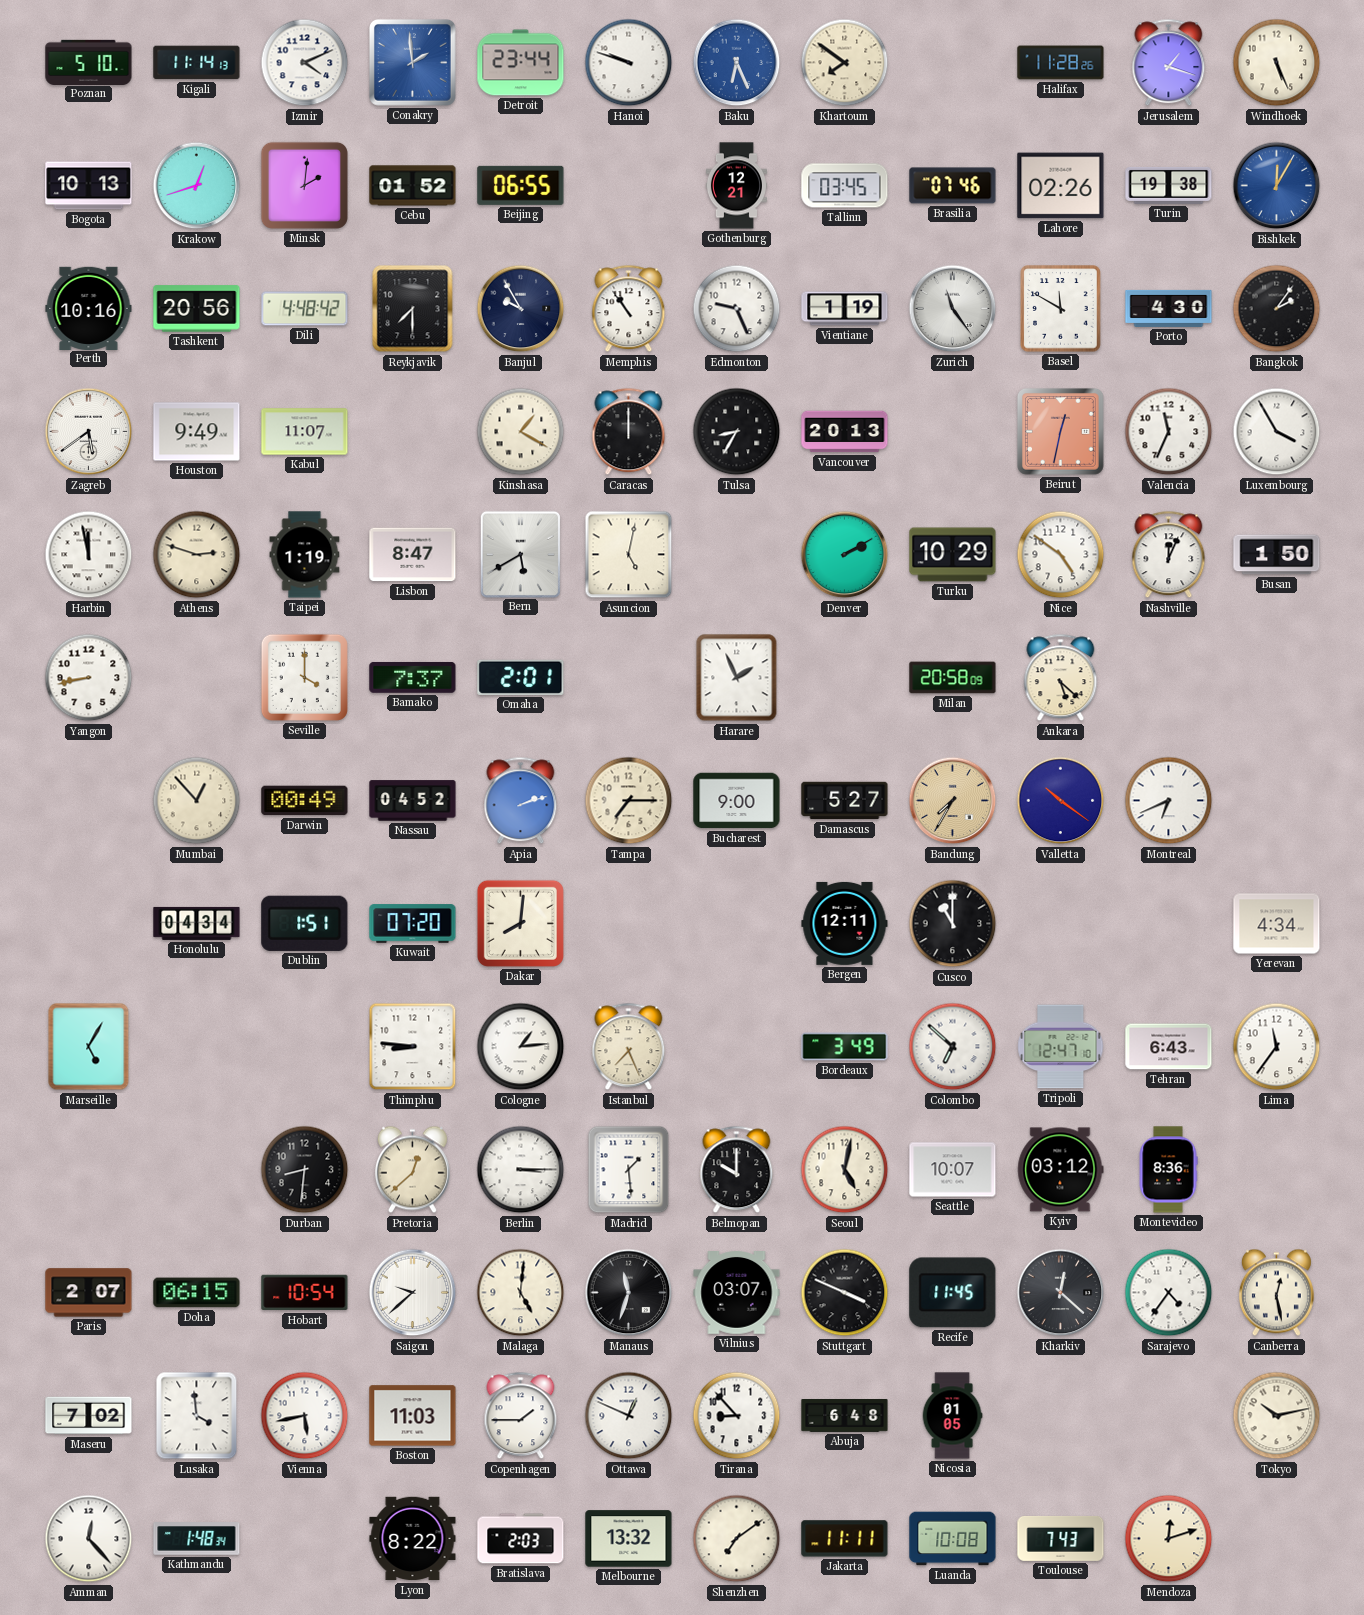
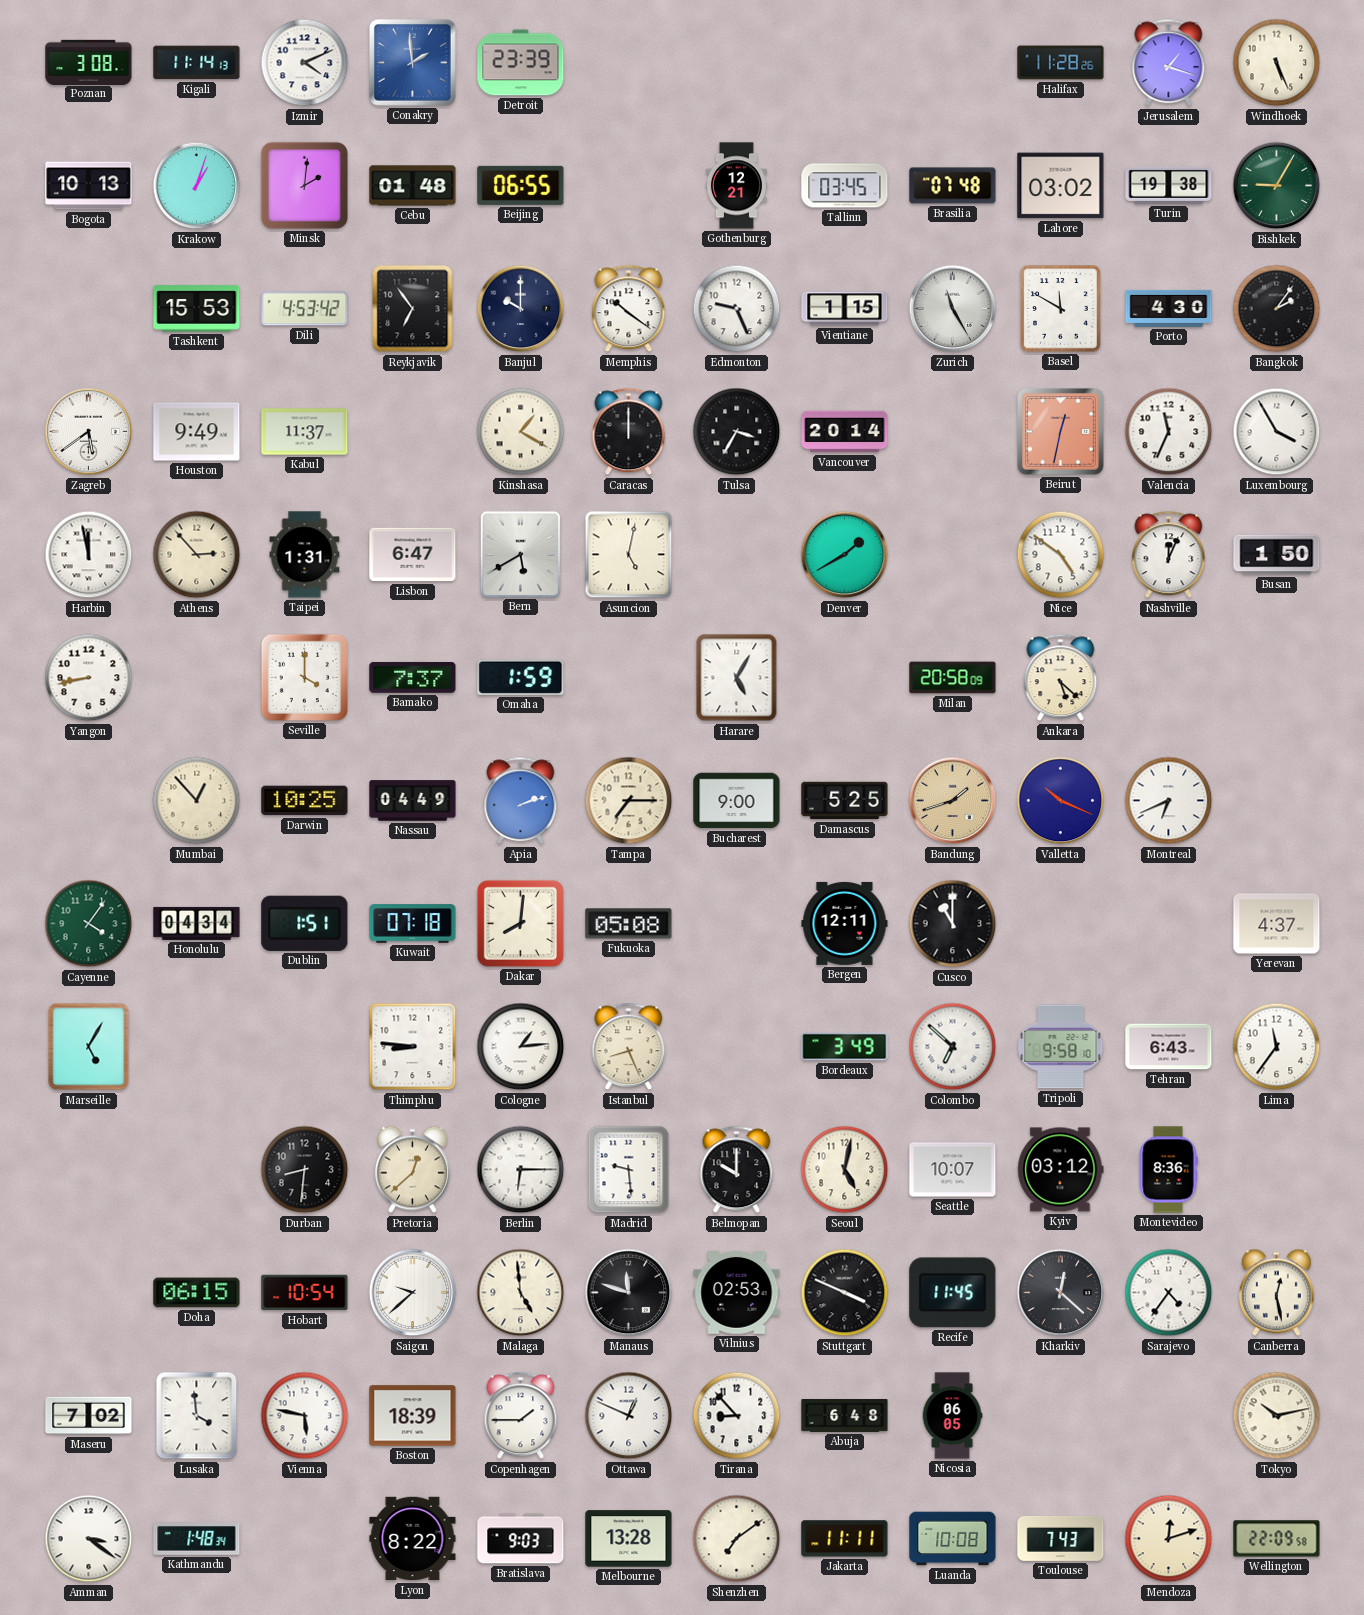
Poznan: 5:10 -> 3:08
Detroit: 23:44 -> 23:39
Hanoi: 9:48 -> none
Baku: 6:26 -> none
Khartoum: 7:51 -> none
Krakow: 12:42 -> 1:03
Cebu: 01:52 -> 01:48
Brasilia: 07:46 -> 07:48
Lahore: 02:26 -> 03:02
Bishkek: 12:05 -> 9:05
Bishkek dial: blue -> green
Perth: 10:16 -> none
Tashkent: 20:56 -> 15:53
Dili: 4:48 -> 4:53
Reykjavik: 7:30 -> 6:54
Banjul: 9:55 -> 10:00
Memphis: 10:54 -> 10:21
Vientiane: 1:19 -> 1:15
Zurich: 11:24 -> 11:25
Kabul: 11:07 -> 11:37
Tulsa: 8:35 -> 3:35
Vancouver: 20:13 -> 20:14
Athens: 2:48 -> 2:53
Taipei: 1:19 -> 1:31
Lisbon: 8:47 -> 6:47
Denver: 2:10 -> 1:40
Turku: 10:29 -> none
Omaha: 2:01 -> 1:59
Harare: 1:56 -> 5:05
Darwin: 00:49 -> 10:25
Nassau: 04:52 -> 04:49
Damascus: 5:27 -> 5:25
Bandung: 7:35 -> 1:42
Valletta: 10:21 -> 10:19
Cayenne: none -> 4:06
Kuwait: 07:20 -> 07:18
Fukuoka: none -> 05:08
Yerevan: 4:34 -> 4:37
Istanbul: 7:26 -> 8:26
Tripoli: 12:47 -> 9:58
Berlin: 3:15 -> 6:15
Madrid: 1:29 -> 9:29
Paris: 2:07 -> none
Malaga: 5:01 -> 4:59
Manaus: 11:33 -> 11:48
Vilnius: 03:07 -> 02:53
Vienna: 5:43 -> 5:47
Boston: 11:03 -> 18:39
Nicosia: 01:05 -> 06:05
Amman: 12:23 -> 3:21
Bratislava: 2:03 -> 9:03
Melbourne: 13:32 -> 13:28
Wellington: none -> 22:09
